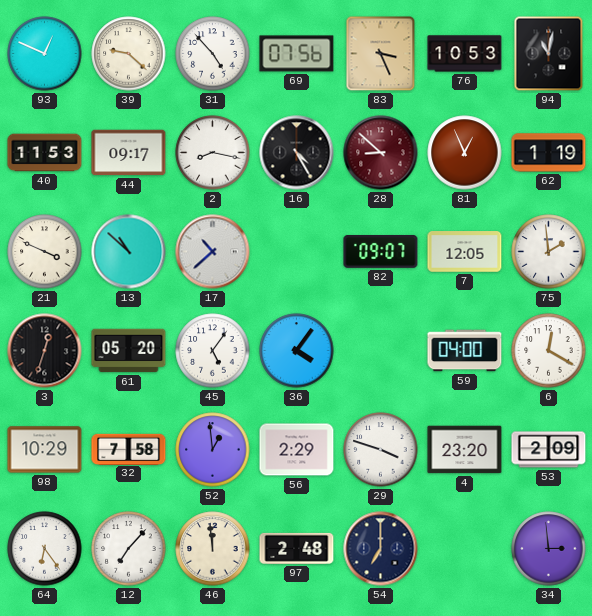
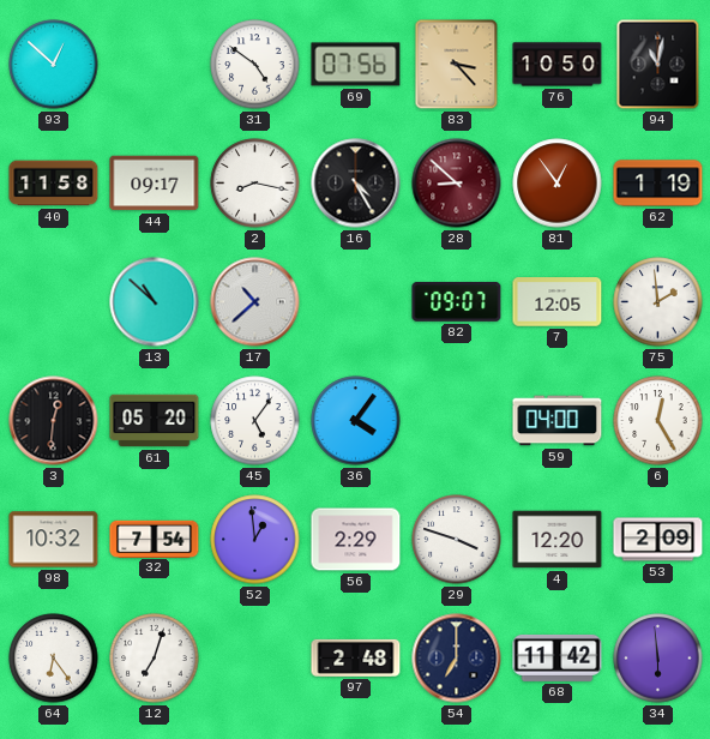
93: 12:49 -> 12:52
39: 9:22 -> none
31: 4:53 -> 4:51
83: 3:26 -> 3:23
76: 10:53 -> 10:50
40: 11:53 -> 11:58
81: 12:56 -> 12:54
21: 3:49 -> none
3: 12:33 -> 12:31
6: 12:20 -> 12:25
98: 10:29 -> 10:32
32: 7:58 -> 7:54
4: 23:20 -> 12:20
12: 7:07 -> 7:03
46: 11:59 -> none
68: none -> 11:42
34: 2:59 -> 5:59
